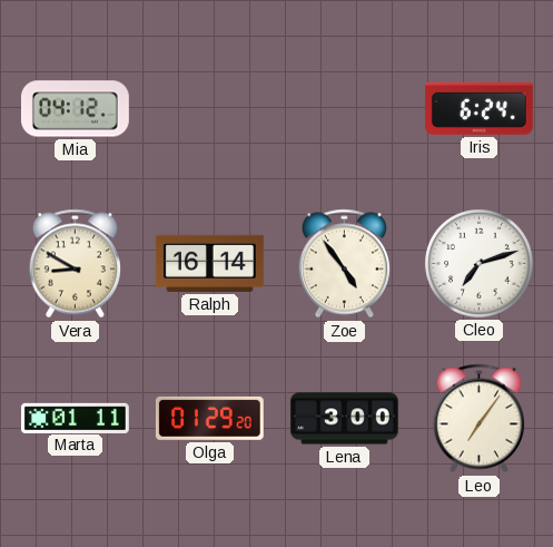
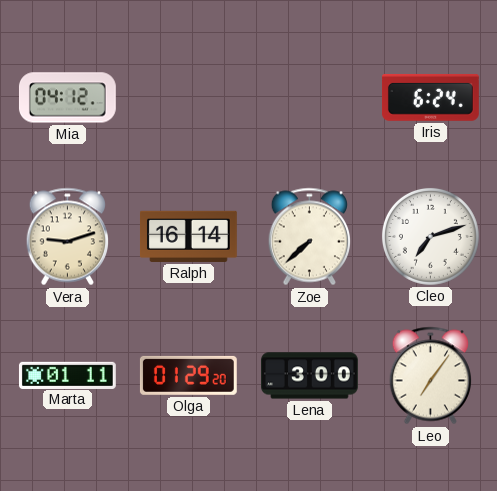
Vera: 8:50 -> 9:12
Zoe: 4:54 -> 7:38
